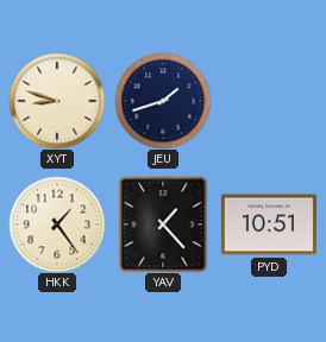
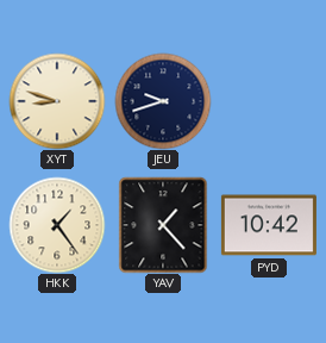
JEU: 1:42 -> 9:42
PYD: 10:51 -> 10:42
